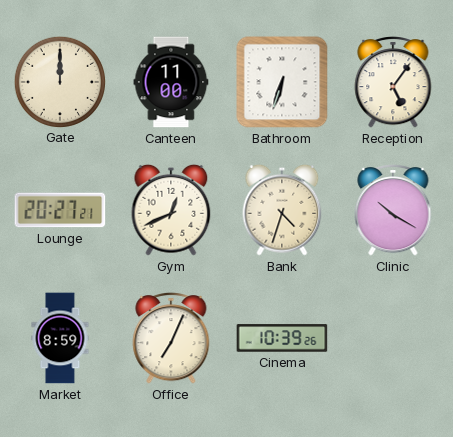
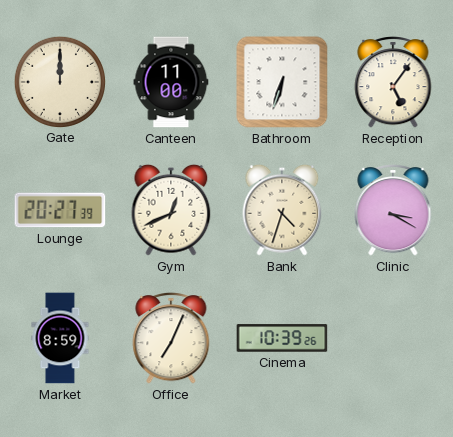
Lounge: 20:27:21 -> 20:27:39
Clinic: 10:20 -> 3:20
